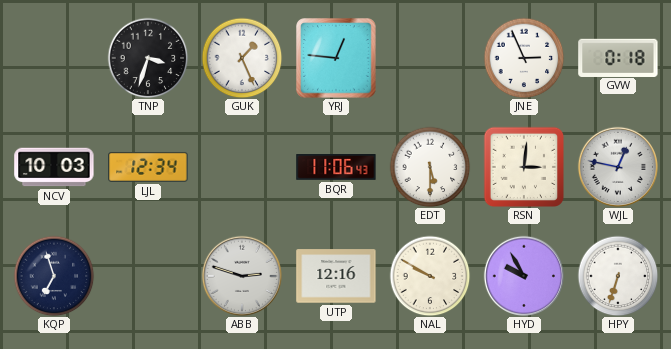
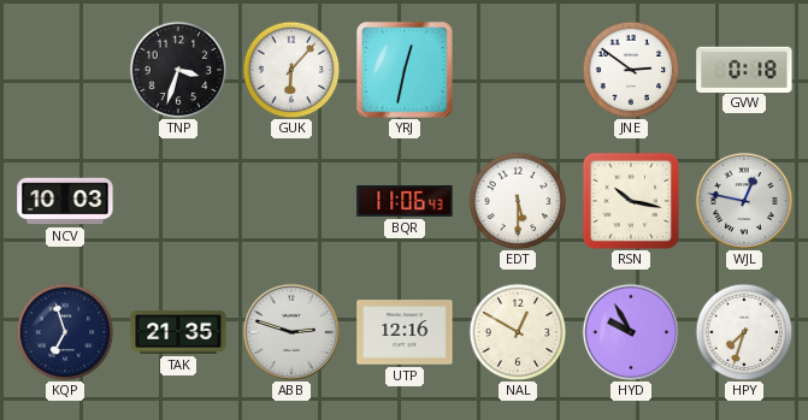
GUK: 1:26 -> 6:07
YRJ: 12:46 -> 12:32
JNE: 2:56 -> 2:51
LJL: 12:34 -> none
RSN: 3:01 -> 10:17
TAK: none -> 21:35
NAL: 9:50 -> 12:50
HPY: 6:33 -> 7:33
